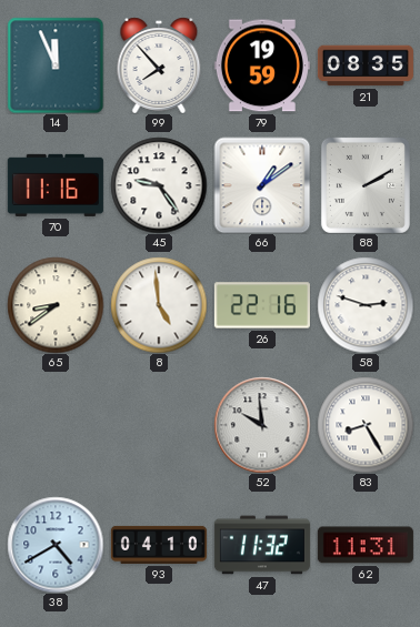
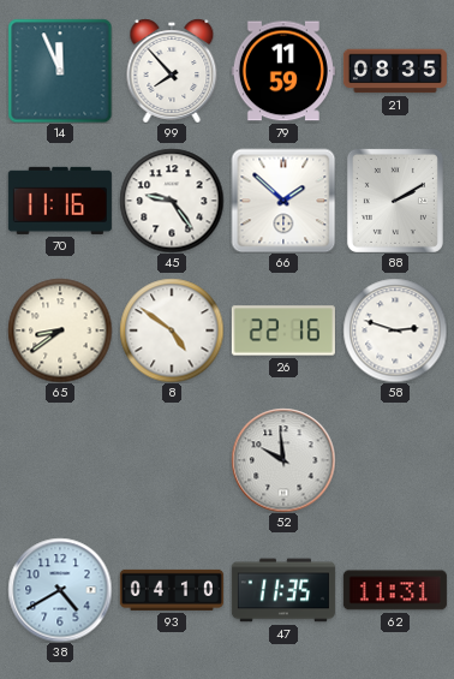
79: 19:59 -> 11:59
66: 1:09 -> 1:52
8: 4:59 -> 4:51
83: 8:25 -> none
47: 11:32 -> 11:35
